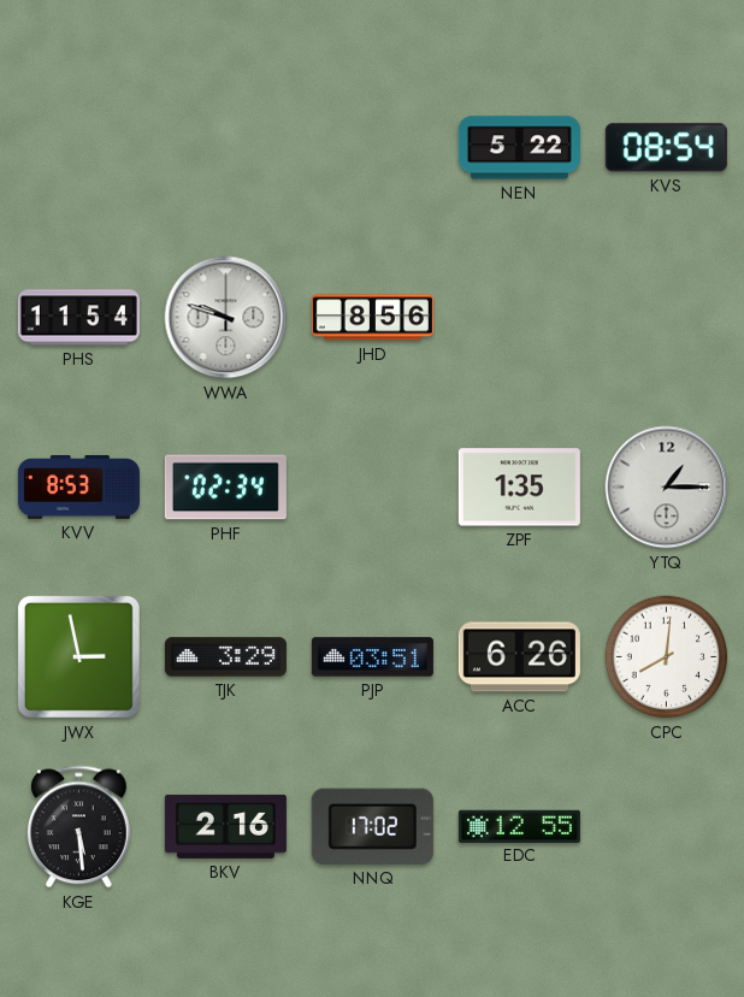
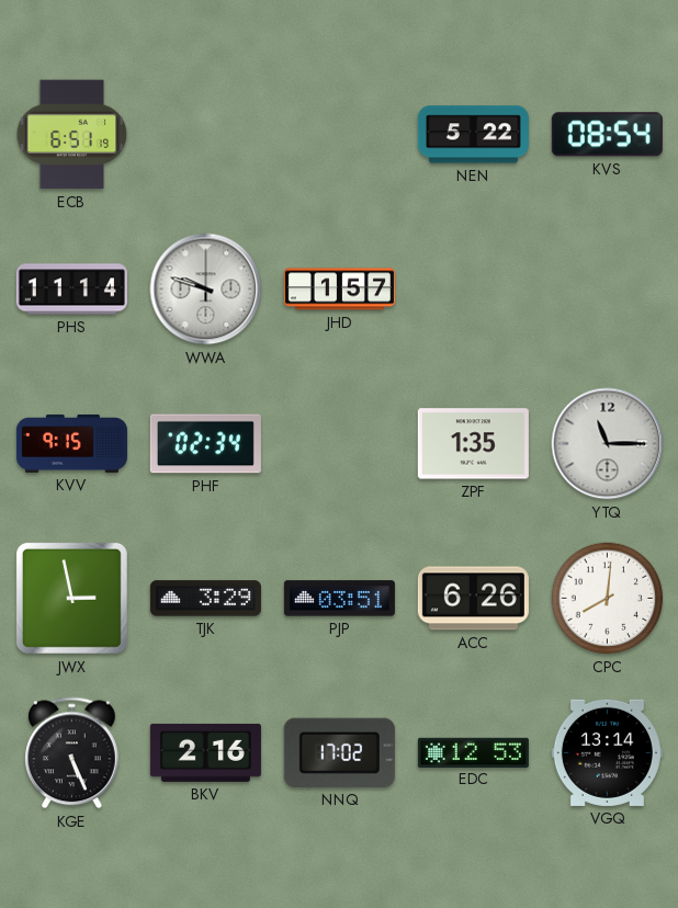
ECB: none -> 6:51
PHS: 11:54 -> 11:14
JHD: 8:56 -> 1:57
KVV: 8:53 -> 9:15
YTQ: 1:15 -> 11:15
KGE: 5:29 -> 5:26
EDC: 12:55 -> 12:53
VGQ: none -> 13:14
